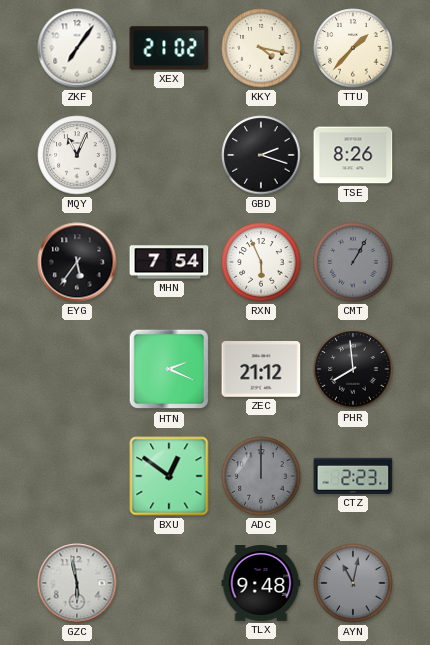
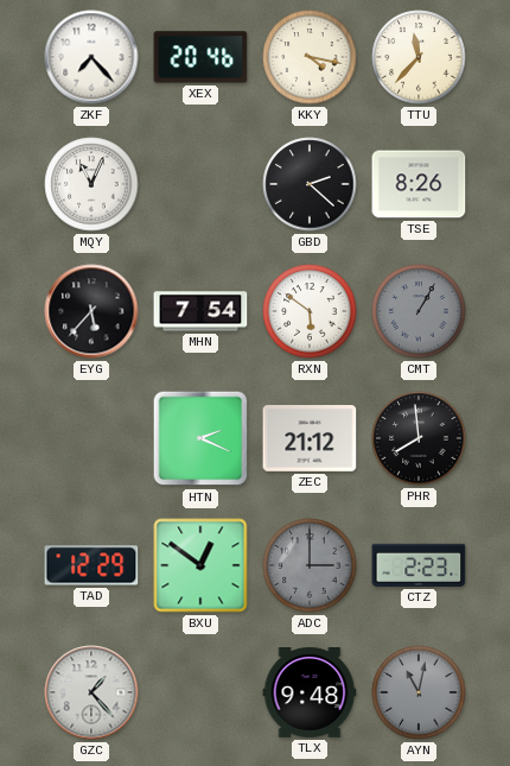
ZKF: 7:06 -> 7:23
XEX: 21:02 -> 20:46
TTU: 1:37 -> 11:37
GBD: 2:18 -> 2:22
EYG: 5:36 -> 5:37
RXN: 5:56 -> 5:51
TAD: none -> 12:29
ADC: 12:00 -> 3:00
GZC: 5:58 -> 1:23
